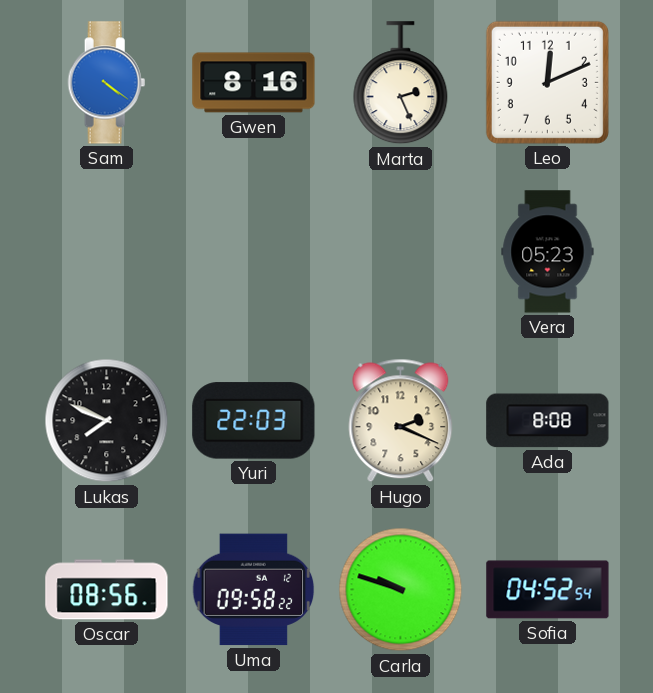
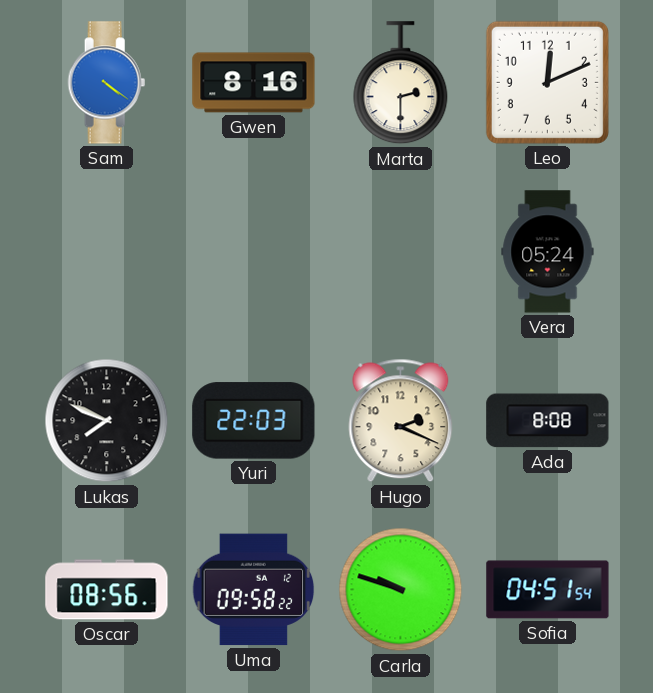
Marta: 2:26 -> 2:30
Vera: 05:23 -> 05:24
Sofia: 04:52 -> 04:51
